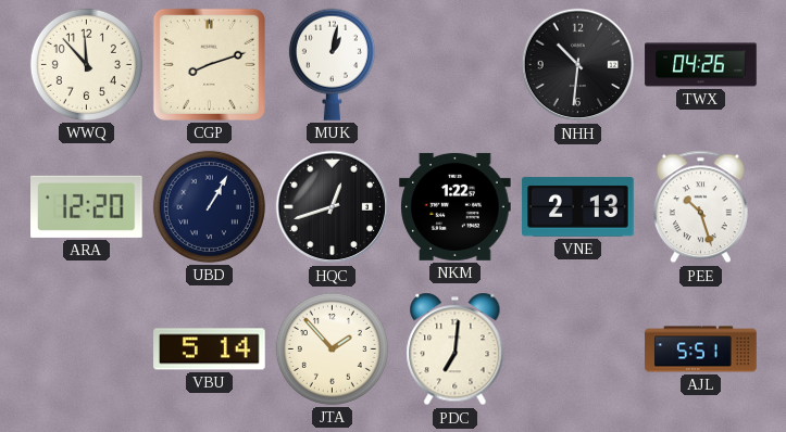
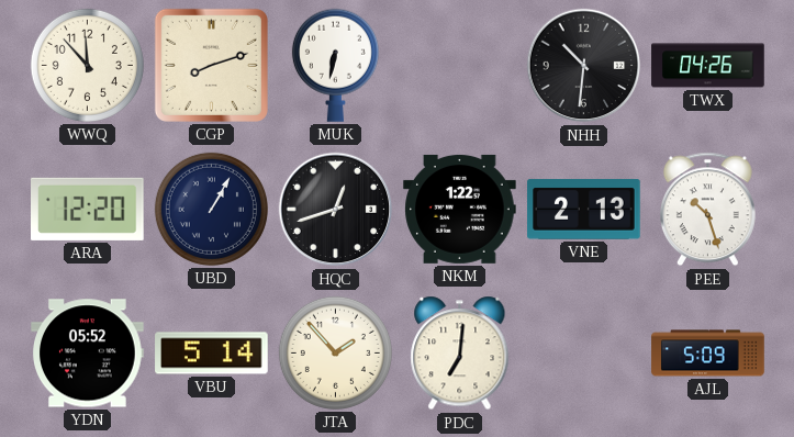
MUK: 1:02 -> 6:32
YDN: none -> 05:52
AJL: 5:51 -> 5:09
